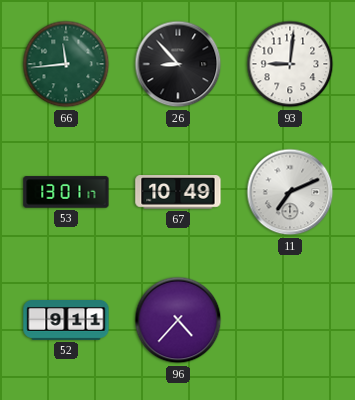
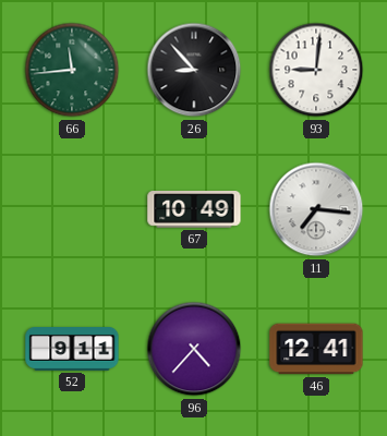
53: 13:01 -> none
11: 7:11 -> 7:16
46: none -> 12:41
